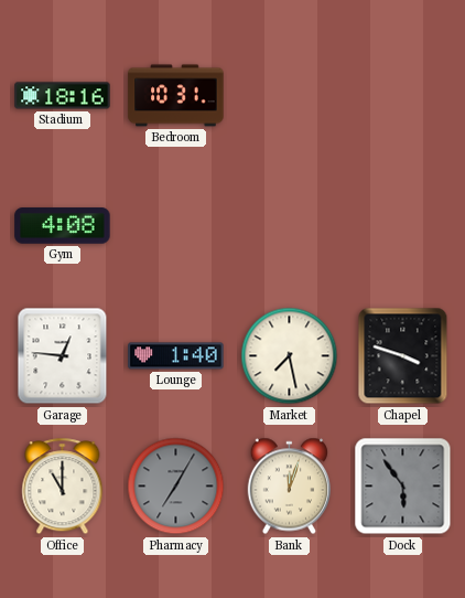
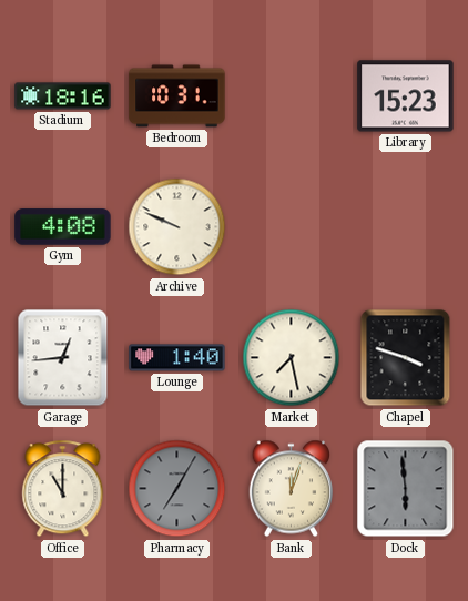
Library: none -> 15:23
Archive: none -> 9:49
Garage: 12:46 -> 12:44
Dock: 5:54 -> 5:59
